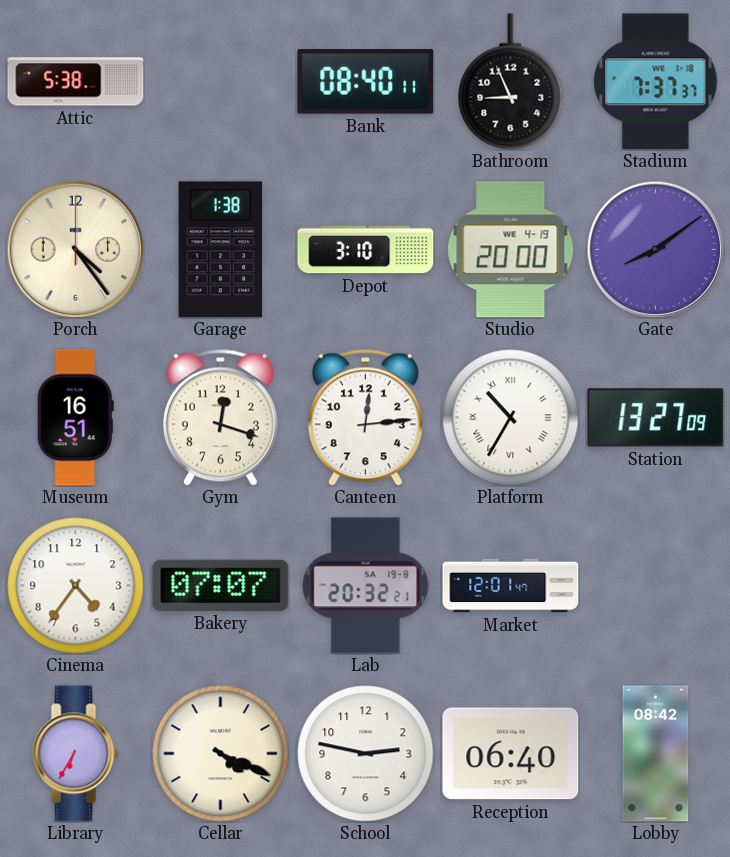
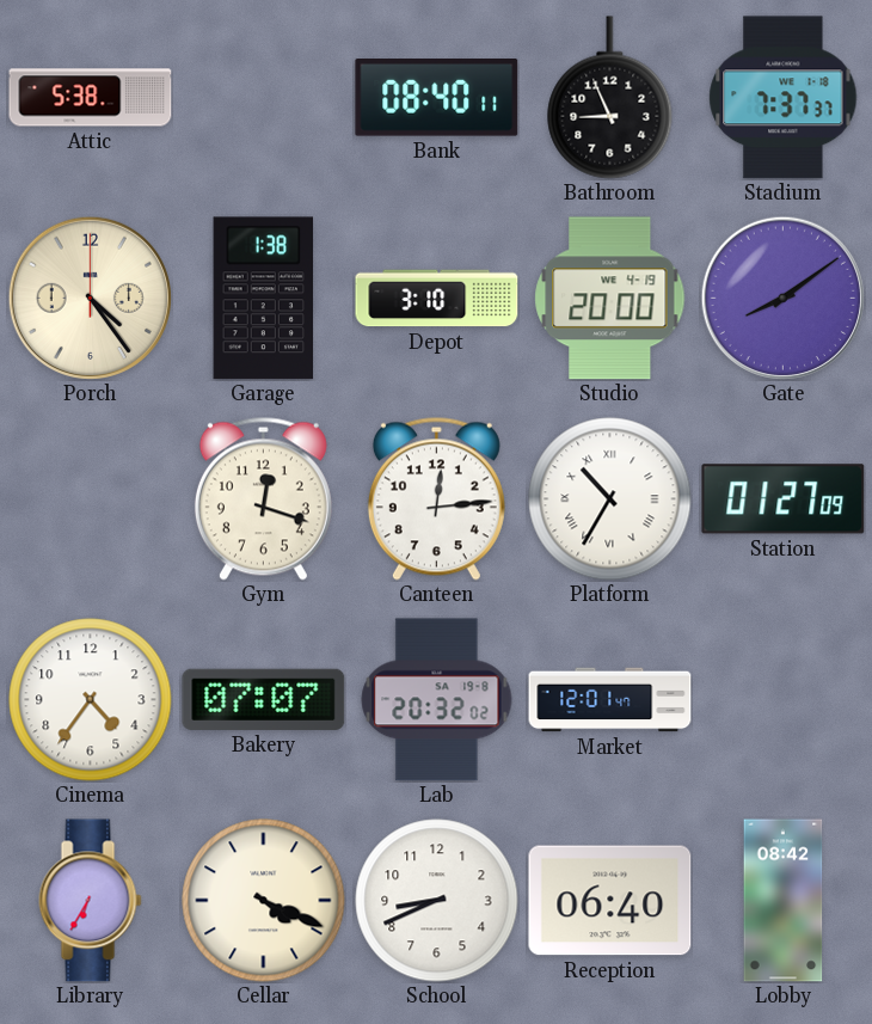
Museum: 16:51 -> none
Station: 13:27 -> 01:27
Lab: 20:32:21 -> 20:32:02
School: 2:47 -> 8:41
